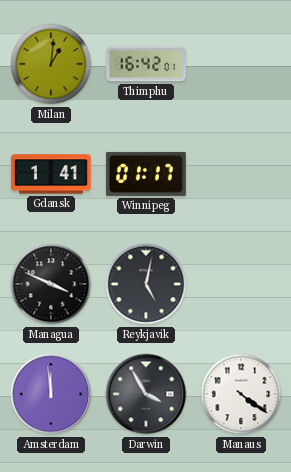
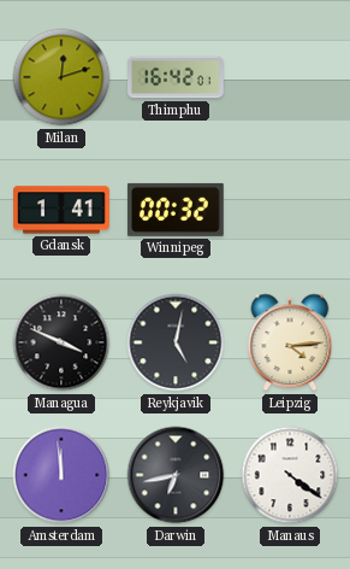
Milan: 1:01 -> 12:12
Winnipeg: 01:17 -> 00:32
Leipzig: none -> 4:14
Darwin: 3:55 -> 6:43
